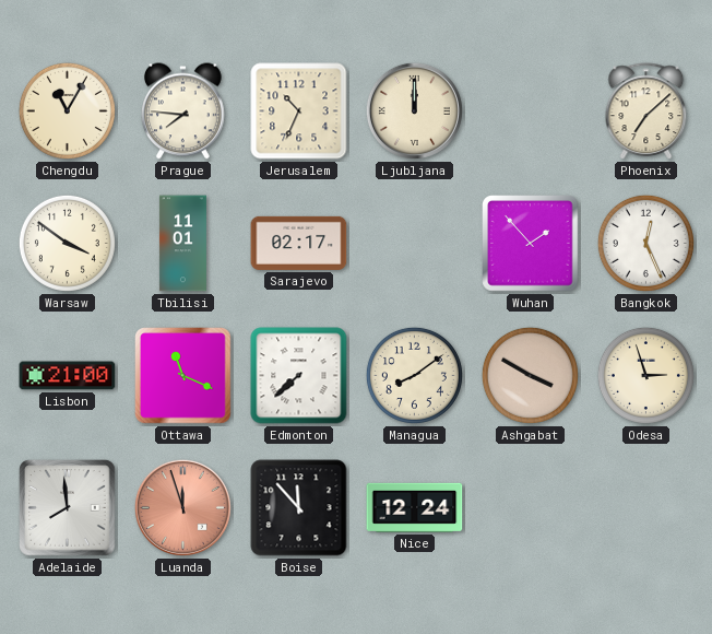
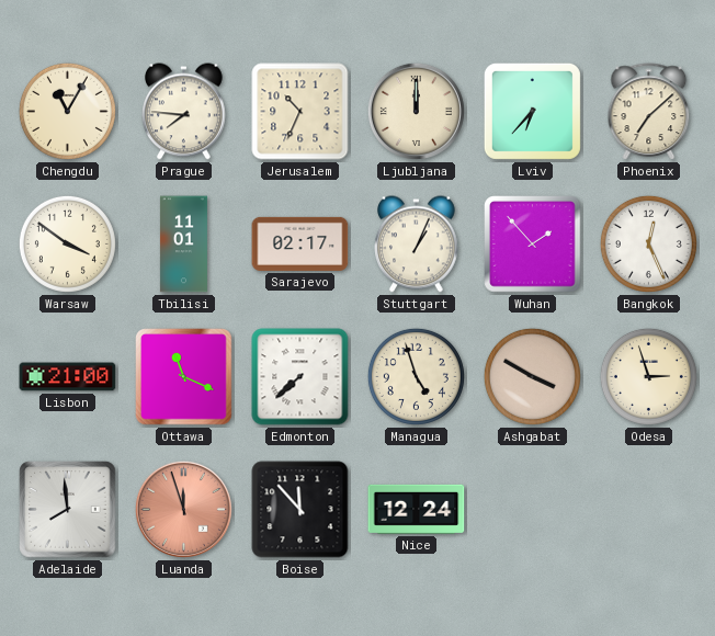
Lviv: none -> 6:37
Stuttgart: none -> 1:04
Managua: 8:09 -> 4:57
